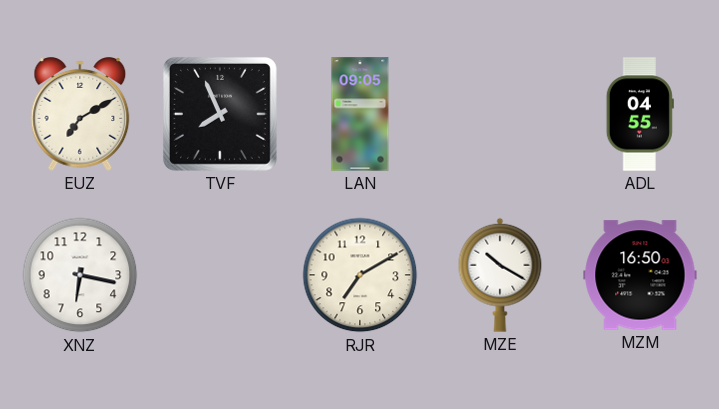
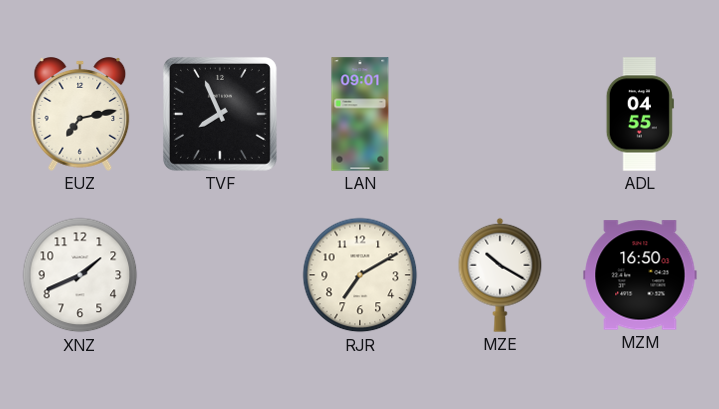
EUZ: 7:10 -> 7:13
LAN: 09:05 -> 09:01
XNZ: 6:17 -> 1:41
